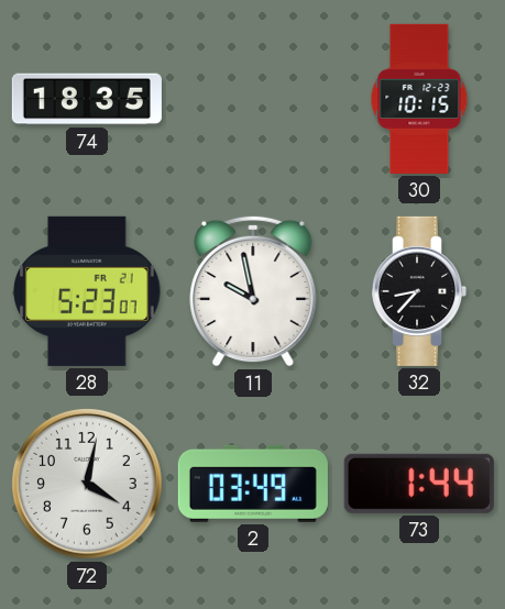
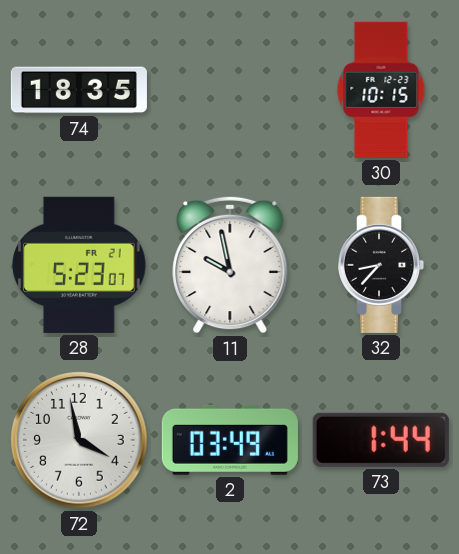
72: 4:02 -> 3:58
